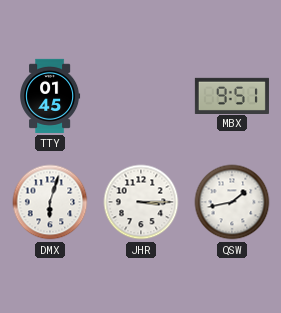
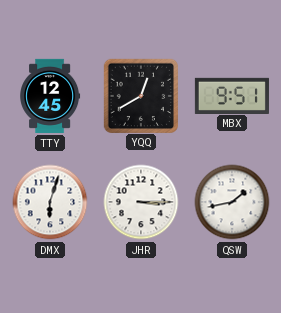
TTY: 01:45 -> 12:45
YQQ: none -> 12:40
